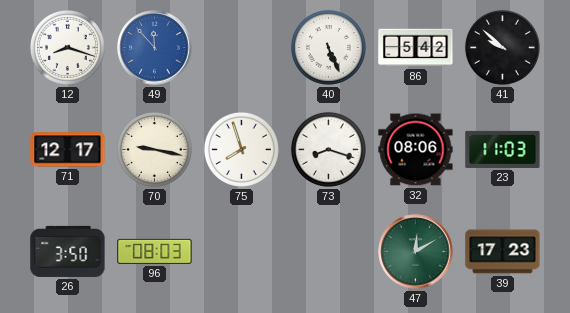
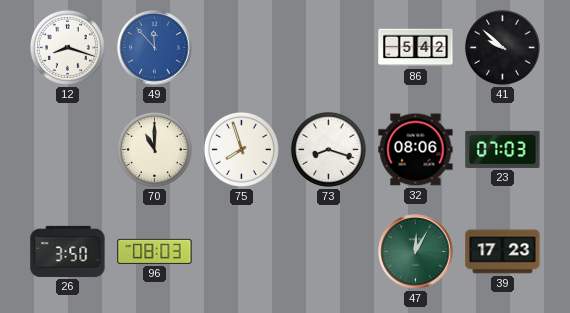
40: 5:26 -> none
71: 12:17 -> none
70: 9:17 -> 11:00
23: 11:03 -> 07:03
47: 12:10 -> 12:05
